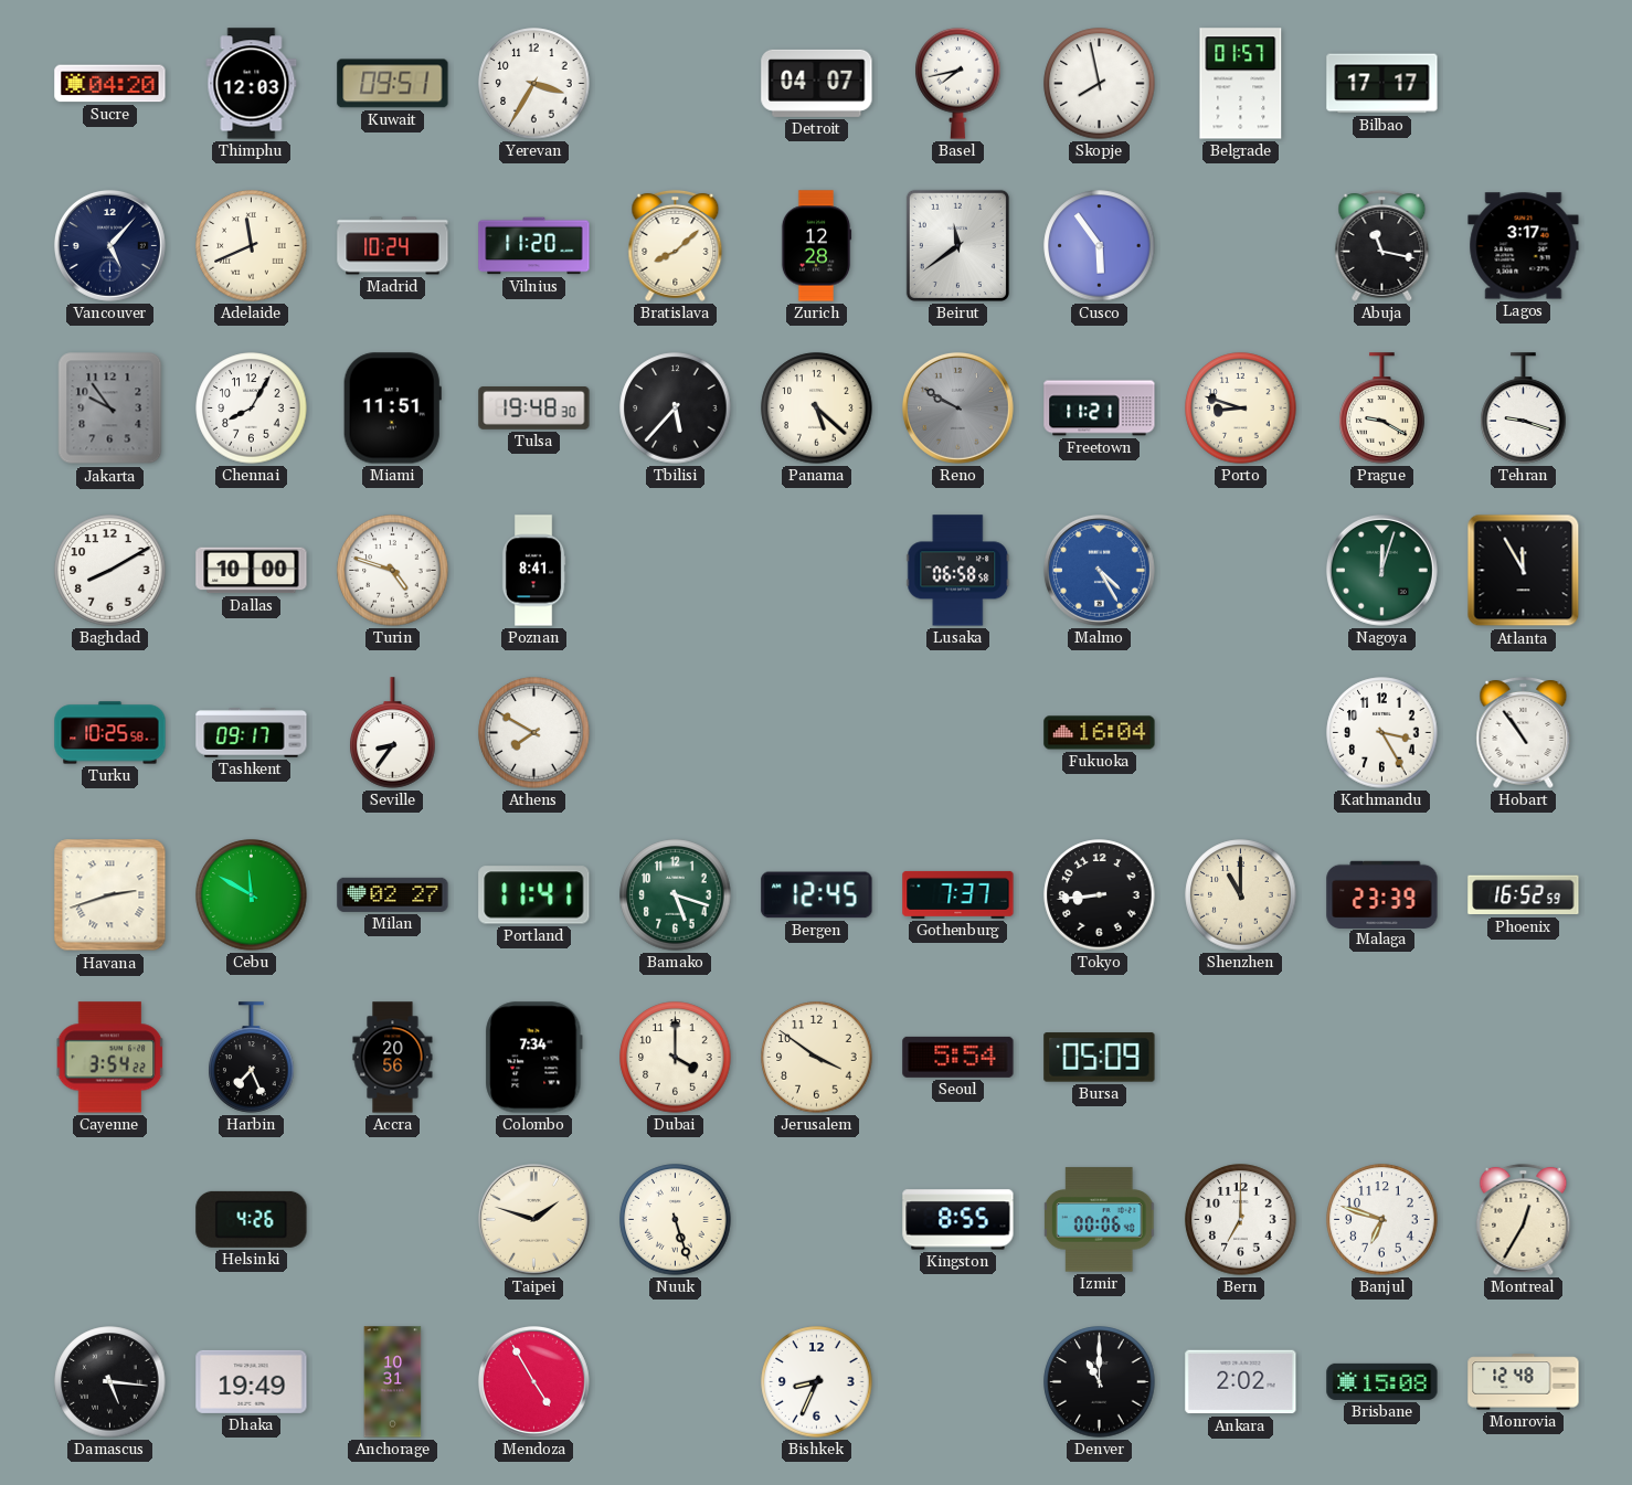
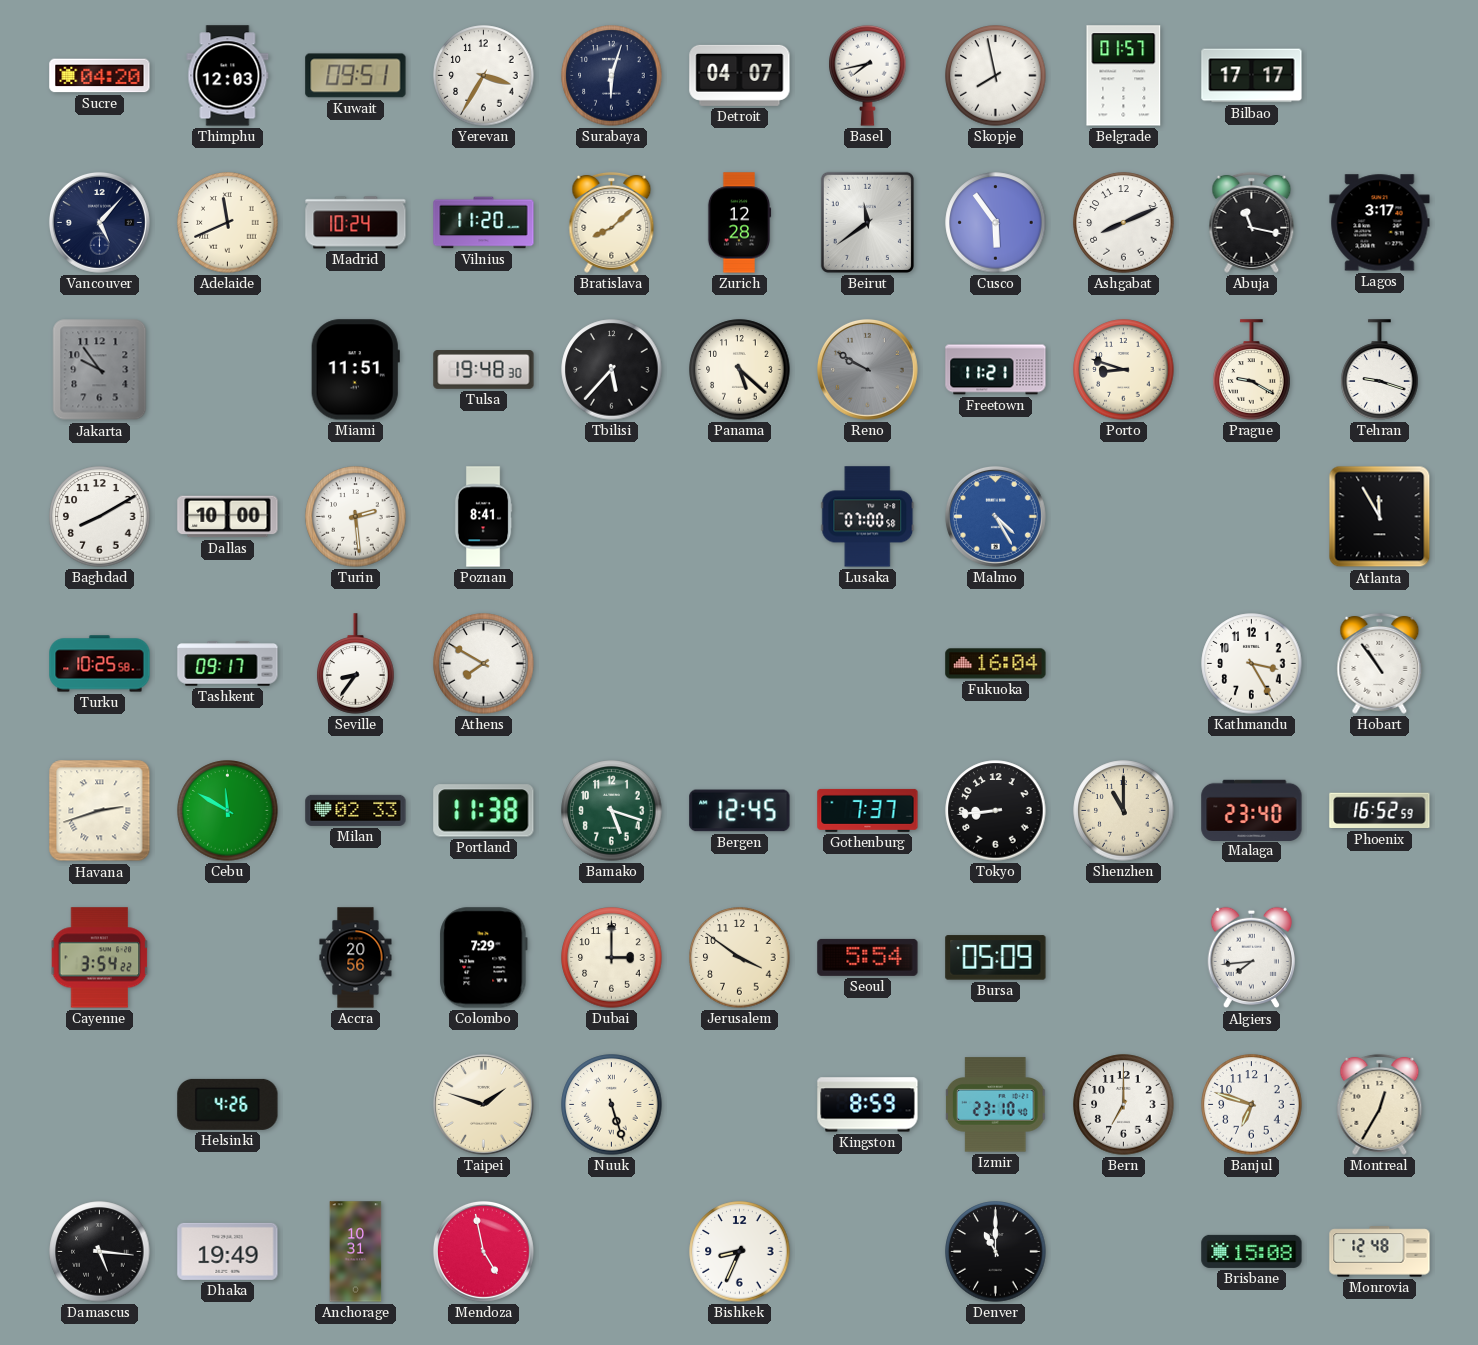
Surabaya: none -> 6:03
Ashgabat: none -> 8:11
Chennai: 8:05 -> none
Turin: 4:48 -> 2:29
Lusaka: 06:58 -> 07:00
Nagoya: 12:03 -> none
Milan: 02:27 -> 02:33
Portland: 11:41 -> 11:38
Malaga: 23:39 -> 23:40
Harbin: 7:26 -> none
Colombo: 7:34 -> 7:29
Dubai: 4:00 -> 3:00
Algiers: none -> 7:44
Kingston: 8:55 -> 8:59
Izmir: 00:06 -> 23:10
Mendoza: 4:55 -> 4:58
Ankara: 2:02 -> none
